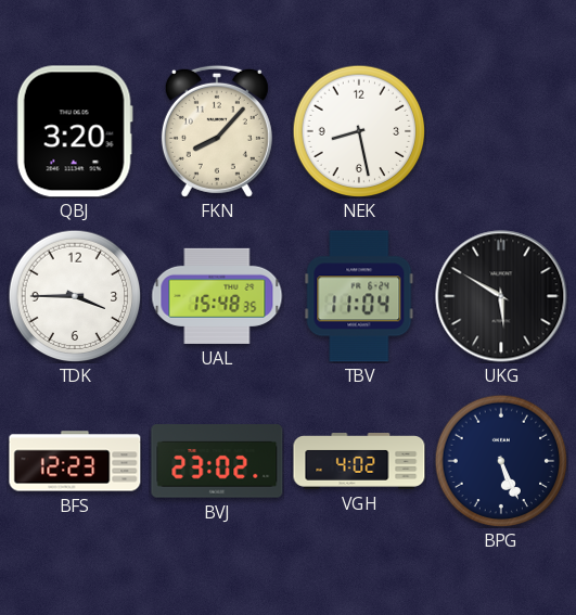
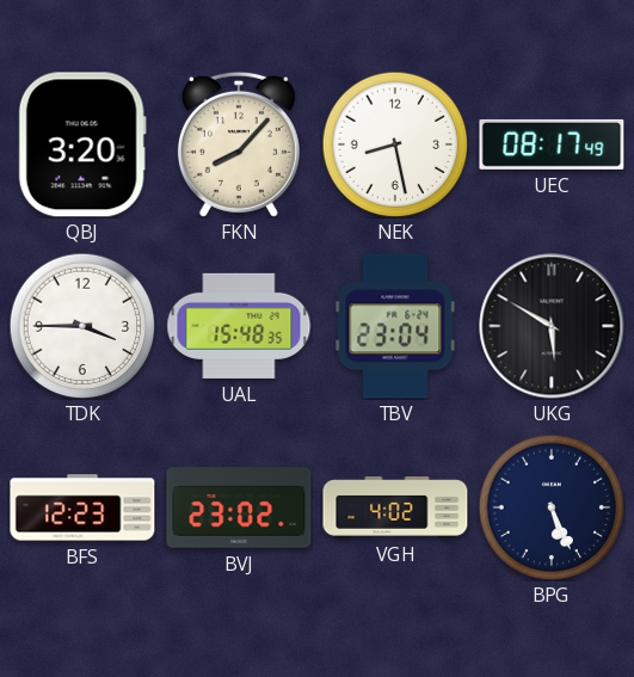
UEC: none -> 08:17
TBV: 11:04 -> 23:04
